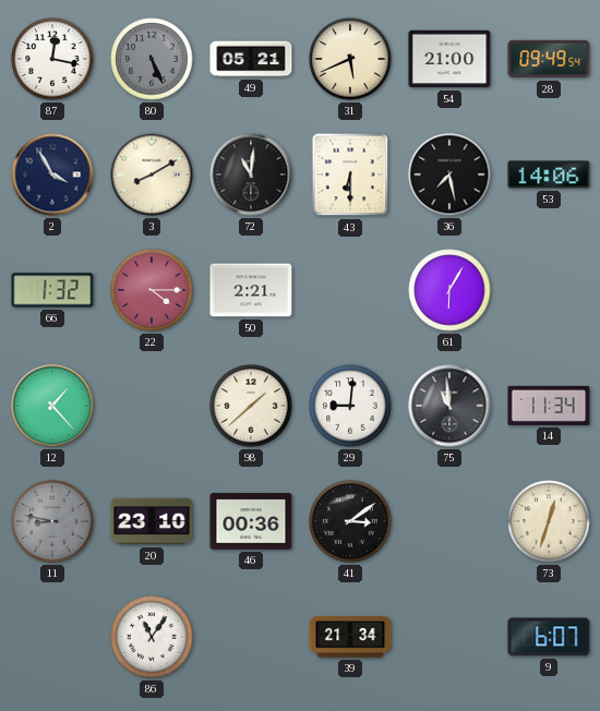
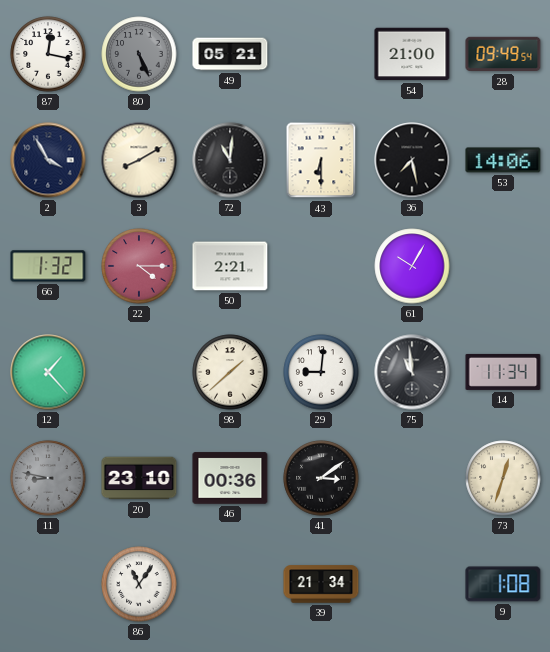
31: 5:41 -> none
61: 6:05 -> 10:05
9: 6:07 -> 1:08
